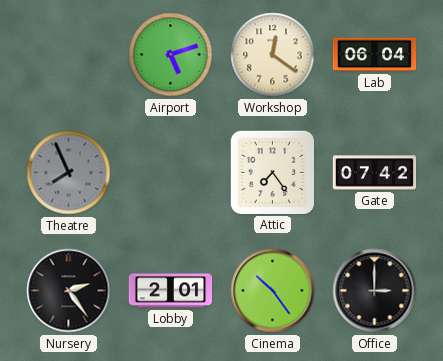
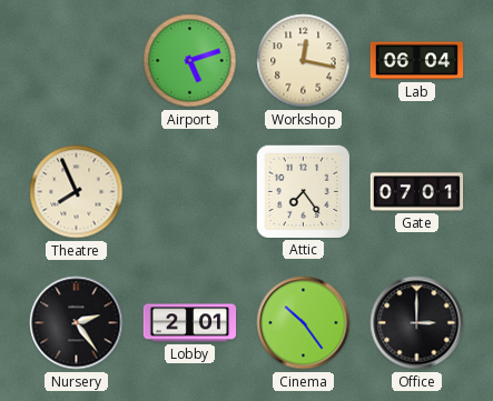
Workshop: 12:21 -> 12:17
Theatre dial: grey -> cream
Gate: 07:42 -> 07:01
